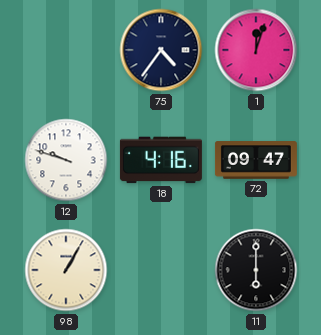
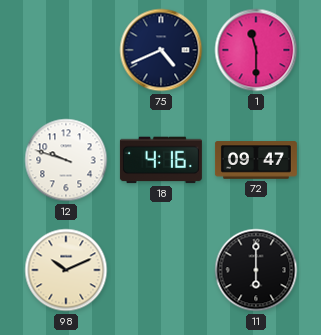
75: 4:36 -> 4:41
1: 12:03 -> 11:30
98: 1:05 -> 10:11
